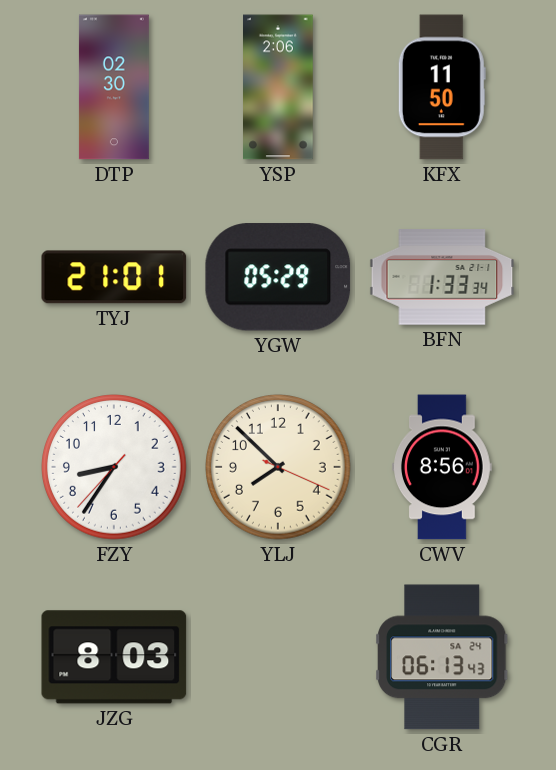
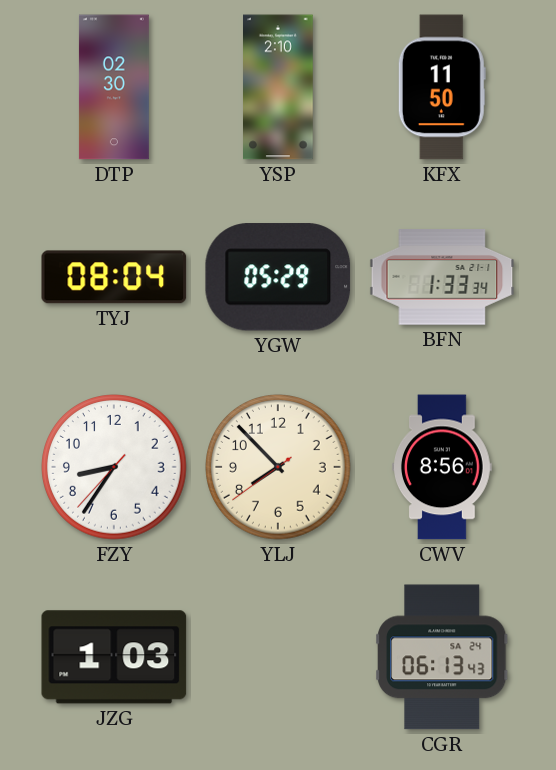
YSP: 2:06 -> 2:10
TYJ: 21:01 -> 08:04
YLJ: 7:52:19 -> 7:52:39
JZG: 8:03 -> 1:03
